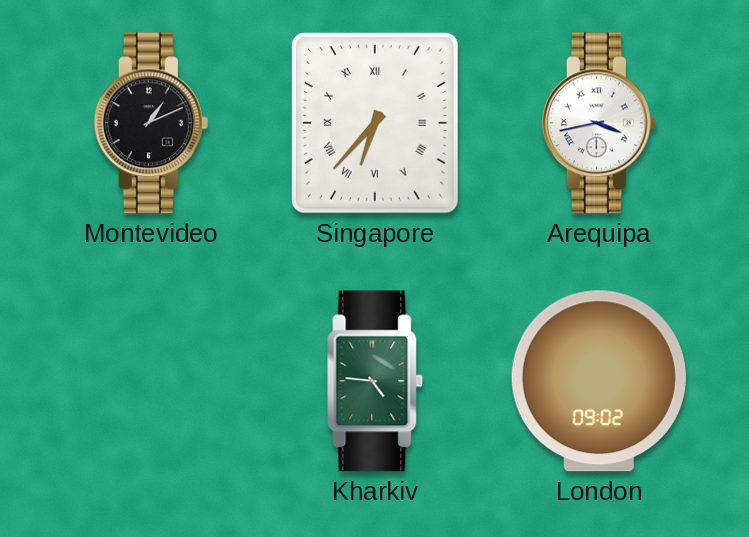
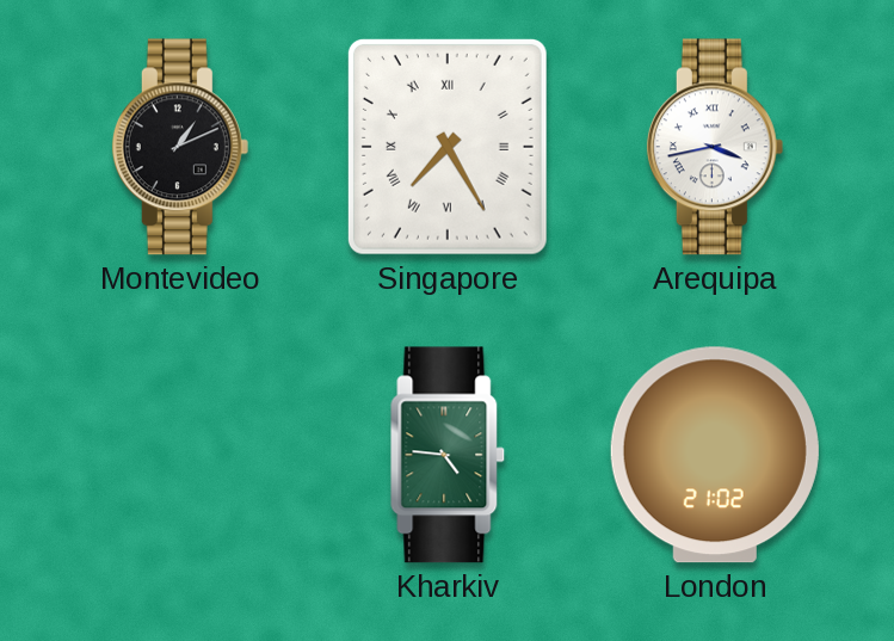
Singapore: 6:37 -> 7:25
London: 09:02 -> 21:02
